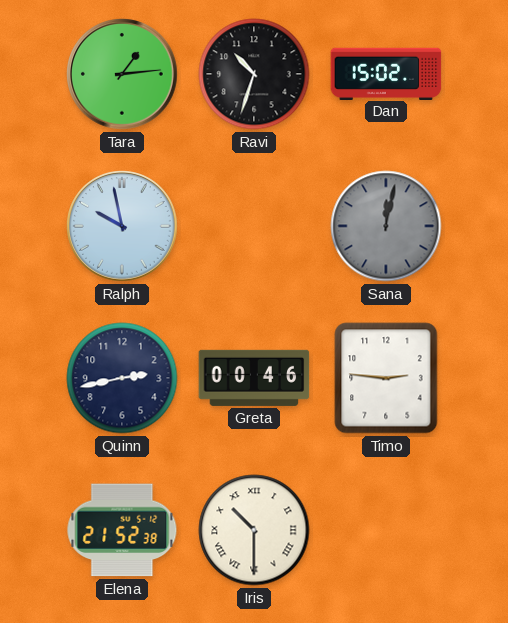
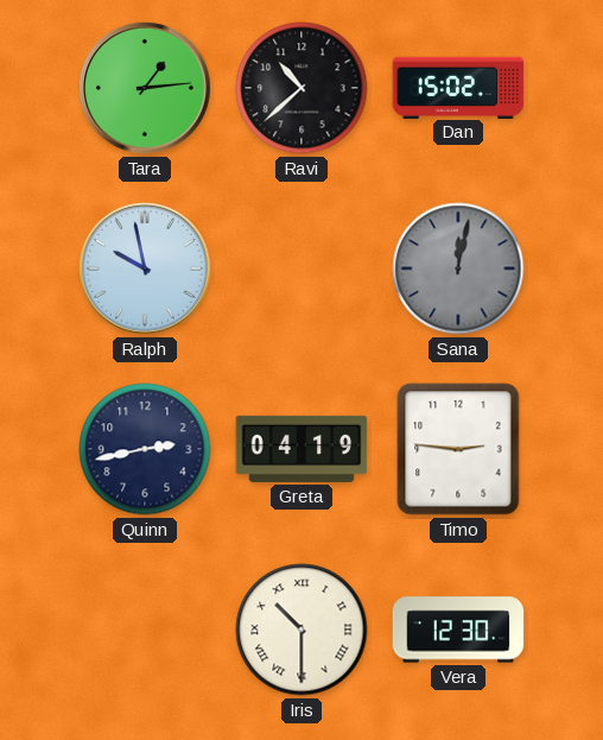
Ravi: 10:33 -> 10:38
Greta: 00:46 -> 04:19
Elena: 21:52 -> none
Vera: none -> 12:30
